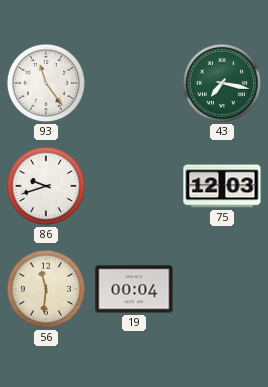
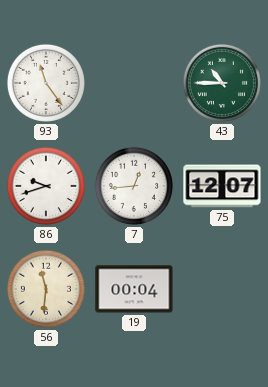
43: 7:17 -> 10:45
7: none -> 12:44
75: 12:03 -> 12:07
